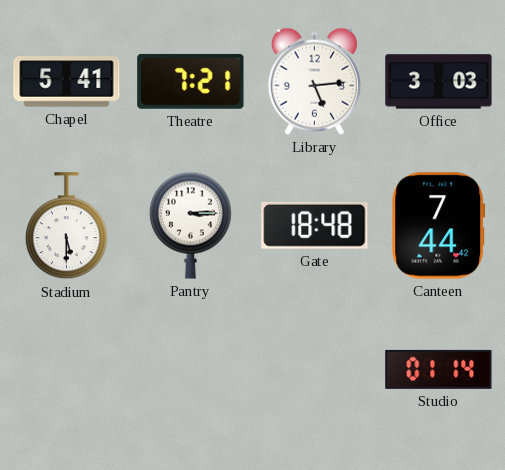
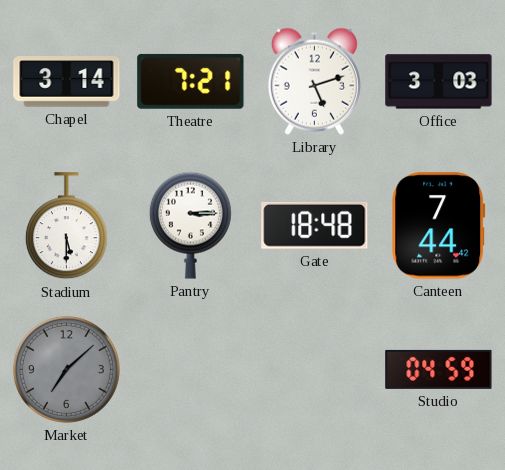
Chapel: 5:41 -> 3:14
Library: 5:14 -> 5:12
Market: none -> 7:08
Studio: 01:14 -> 04:59
